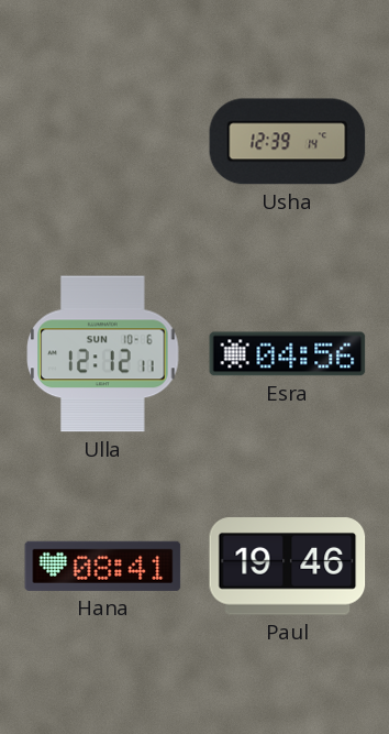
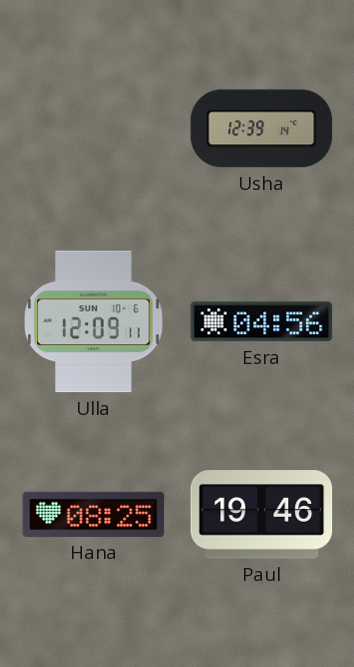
Ulla: 12:12 -> 12:09
Hana: 08:41 -> 08:25
